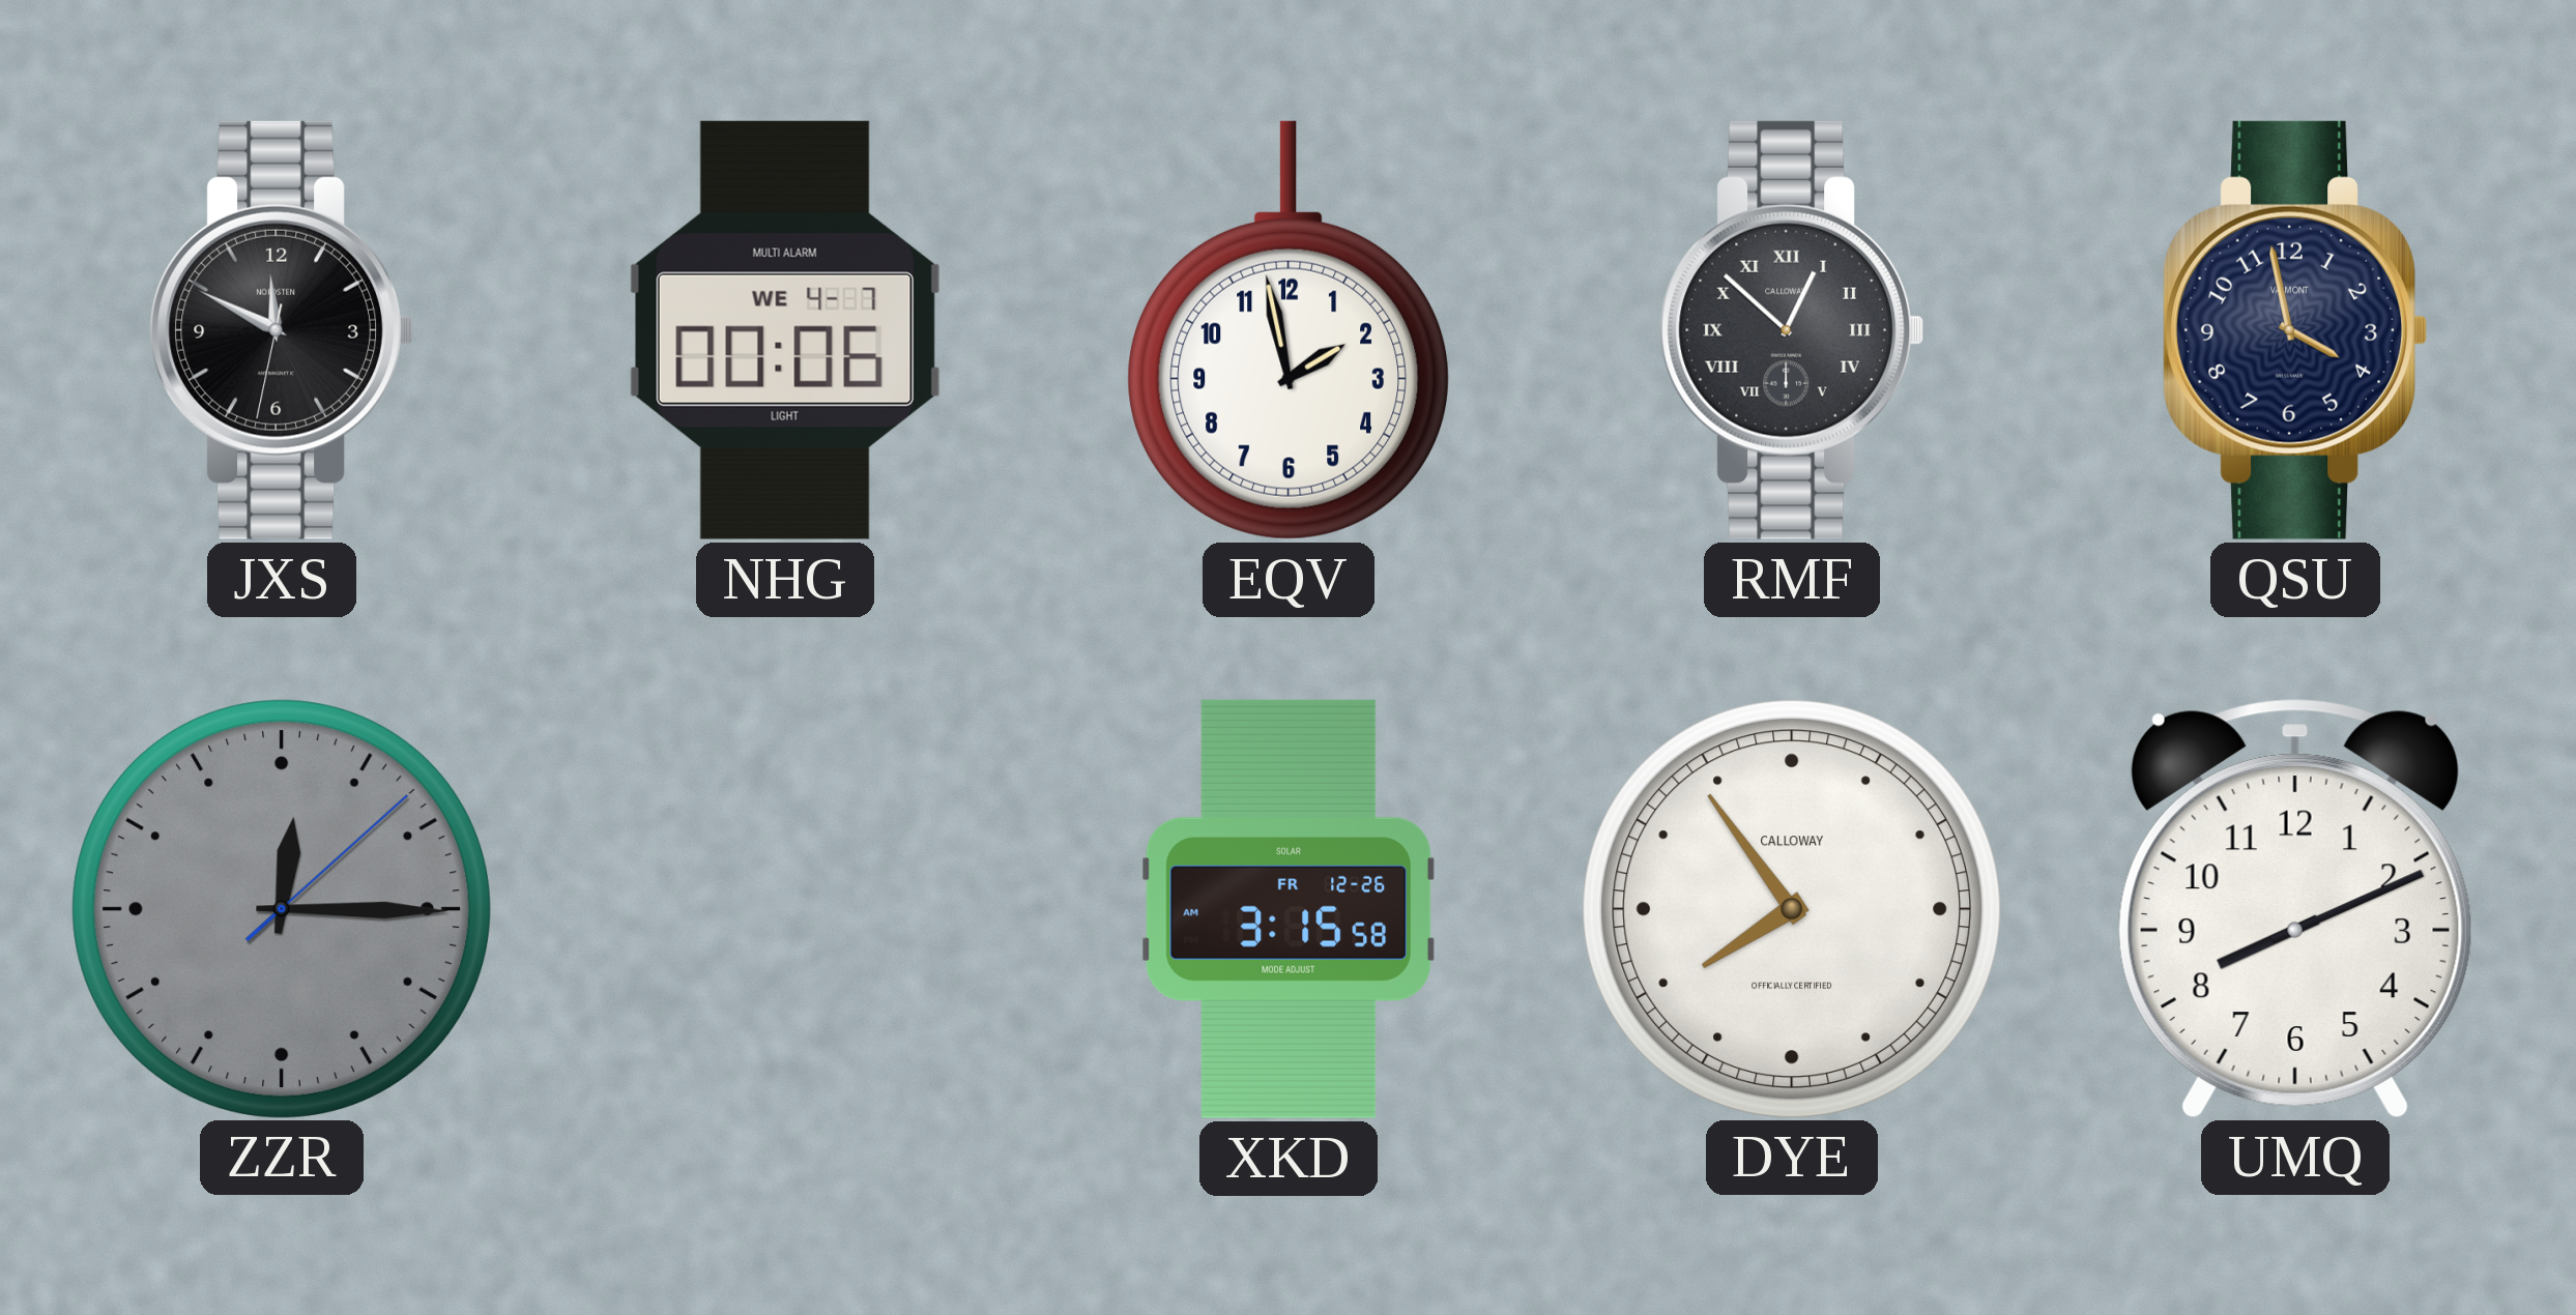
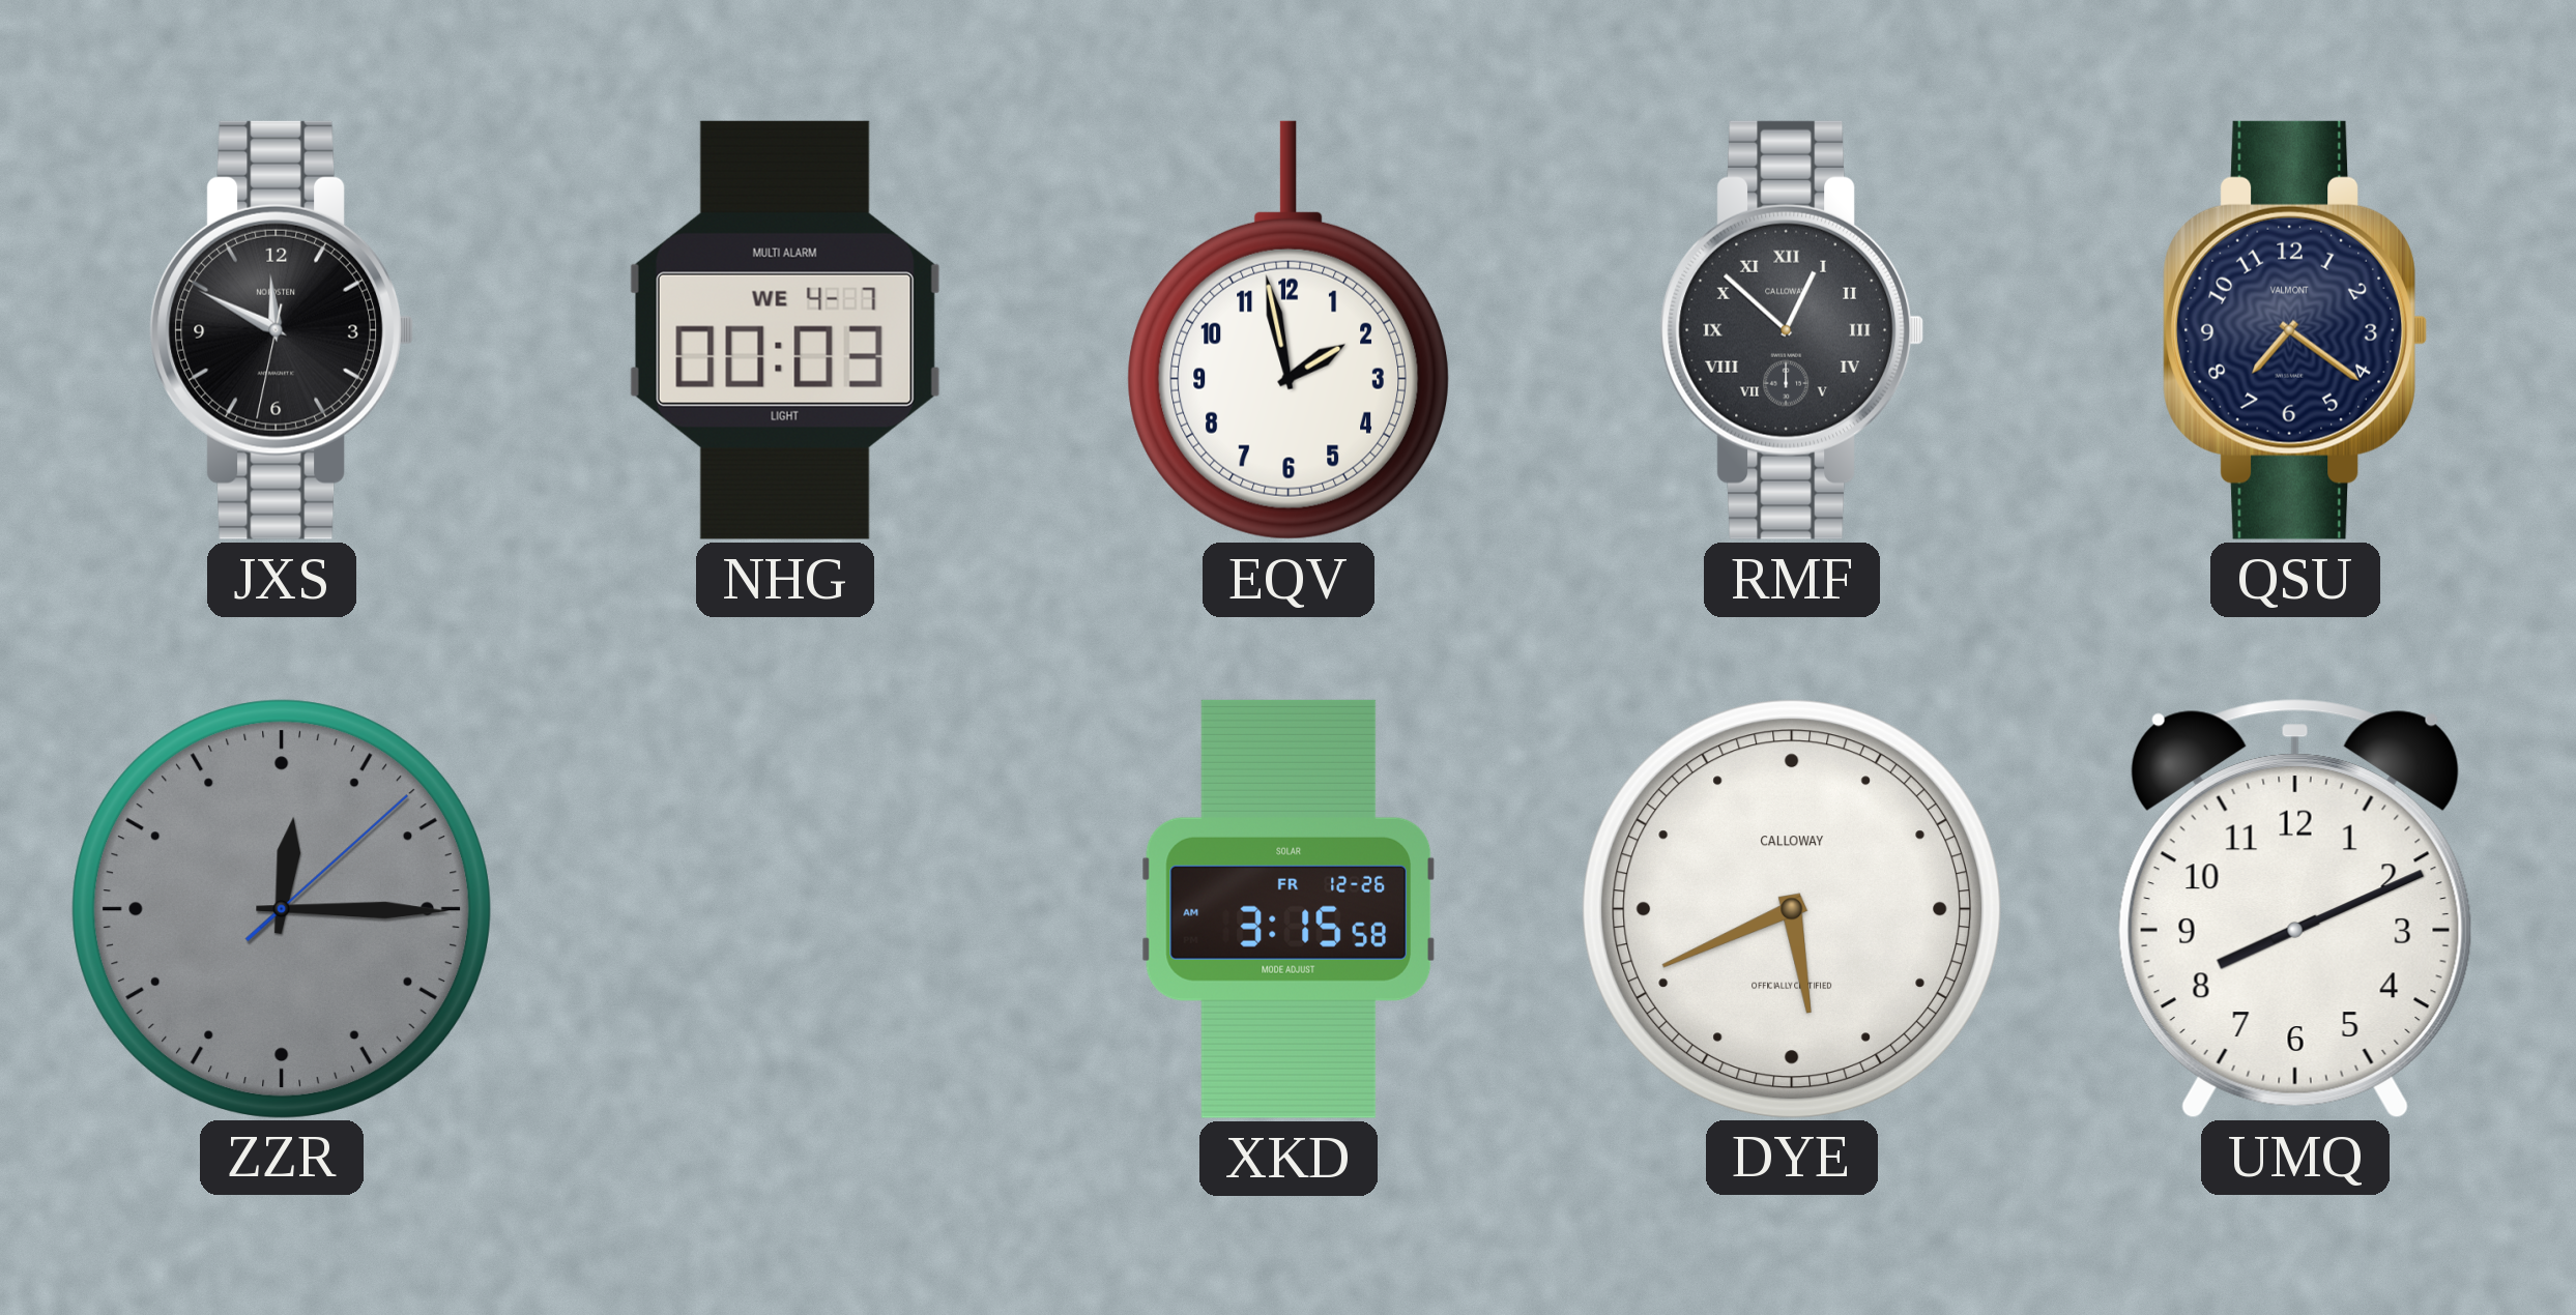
NHG: 00:06 -> 00:03
QSU: 3:58 -> 7:21
DYE: 7:54 -> 5:41
